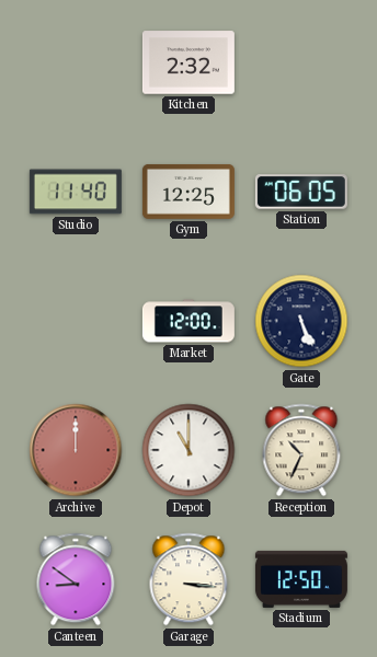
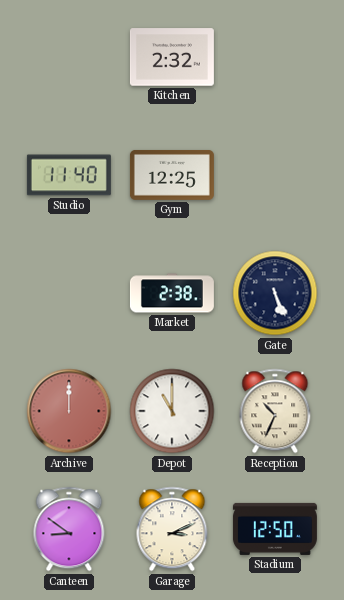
Station: 06:05 -> none
Market: 12:00 -> 2:38
Garage: 3:16 -> 3:11
